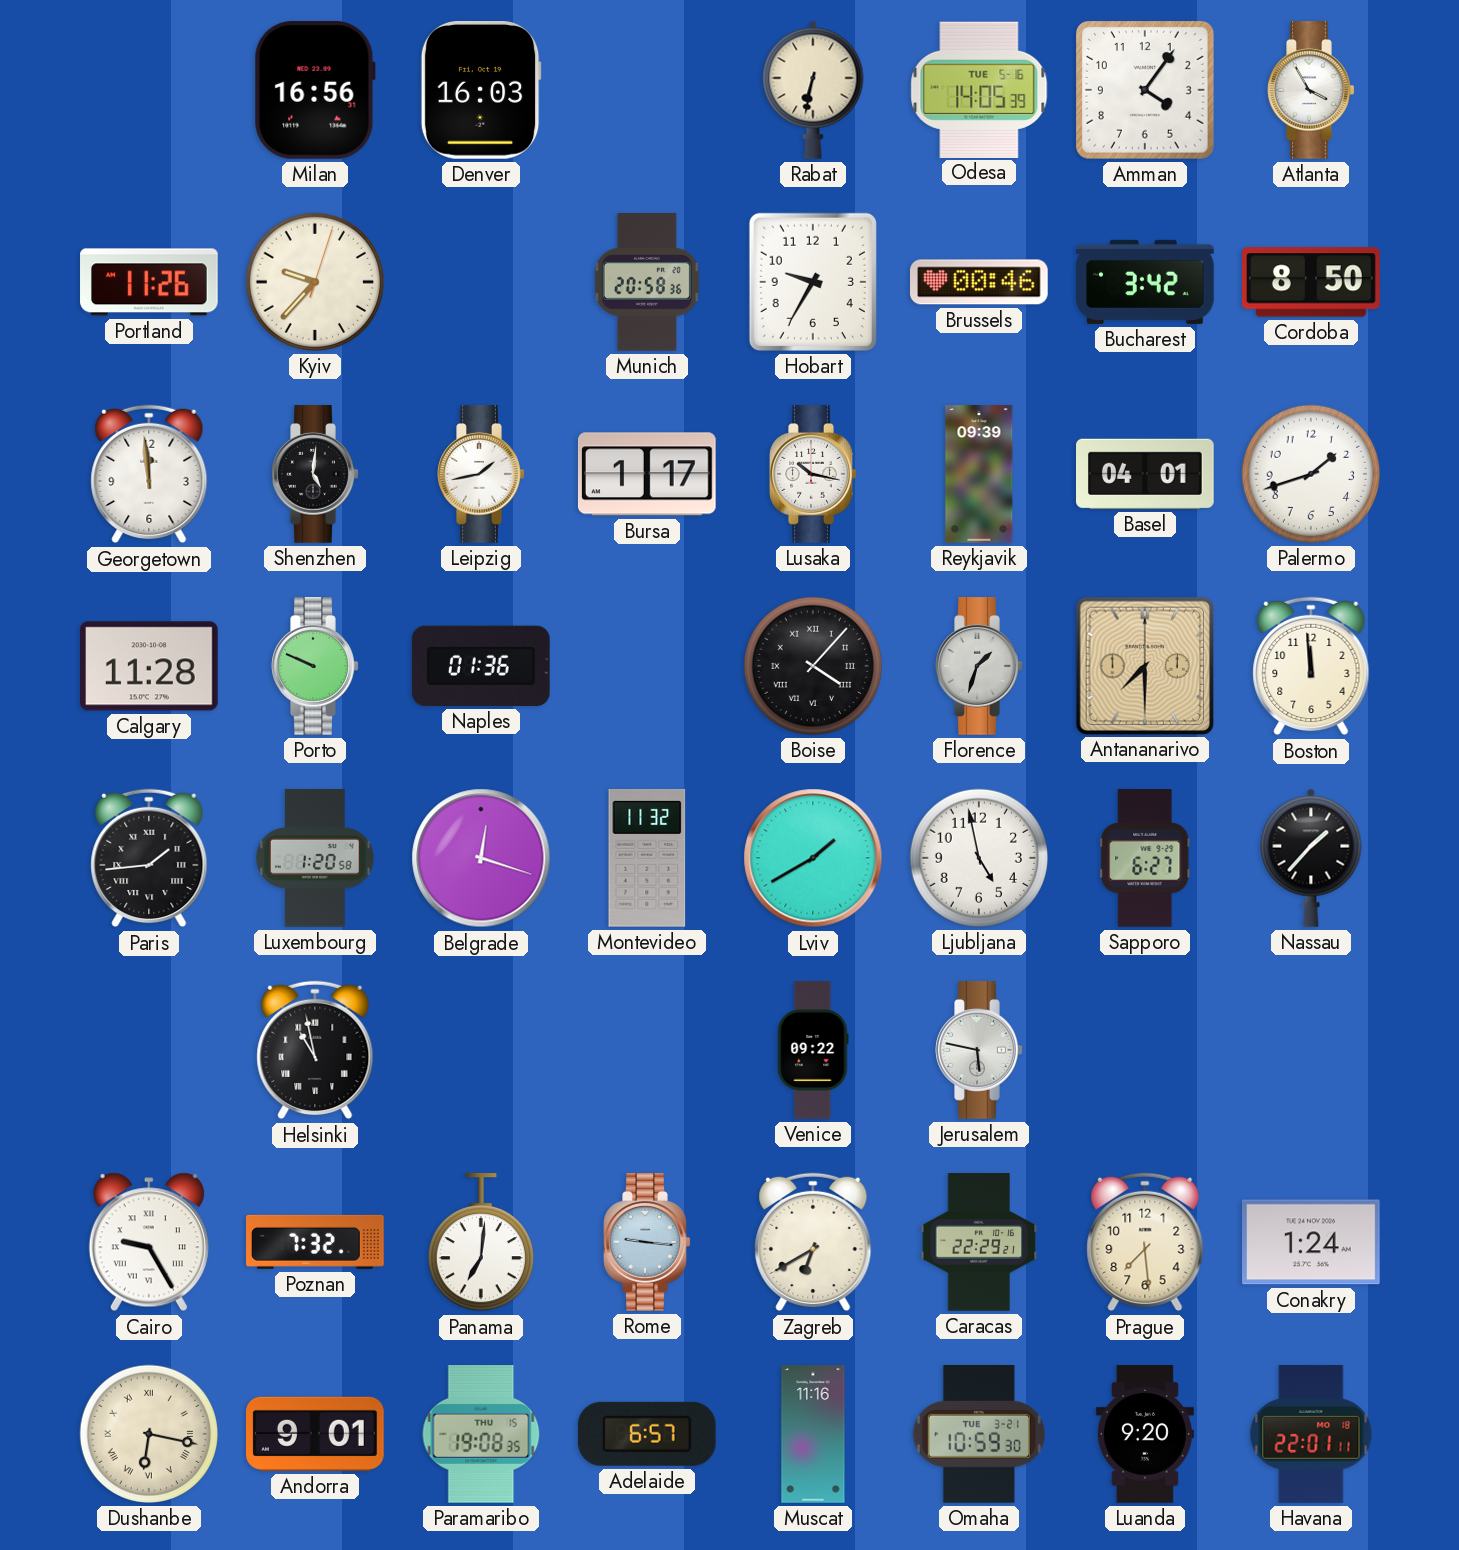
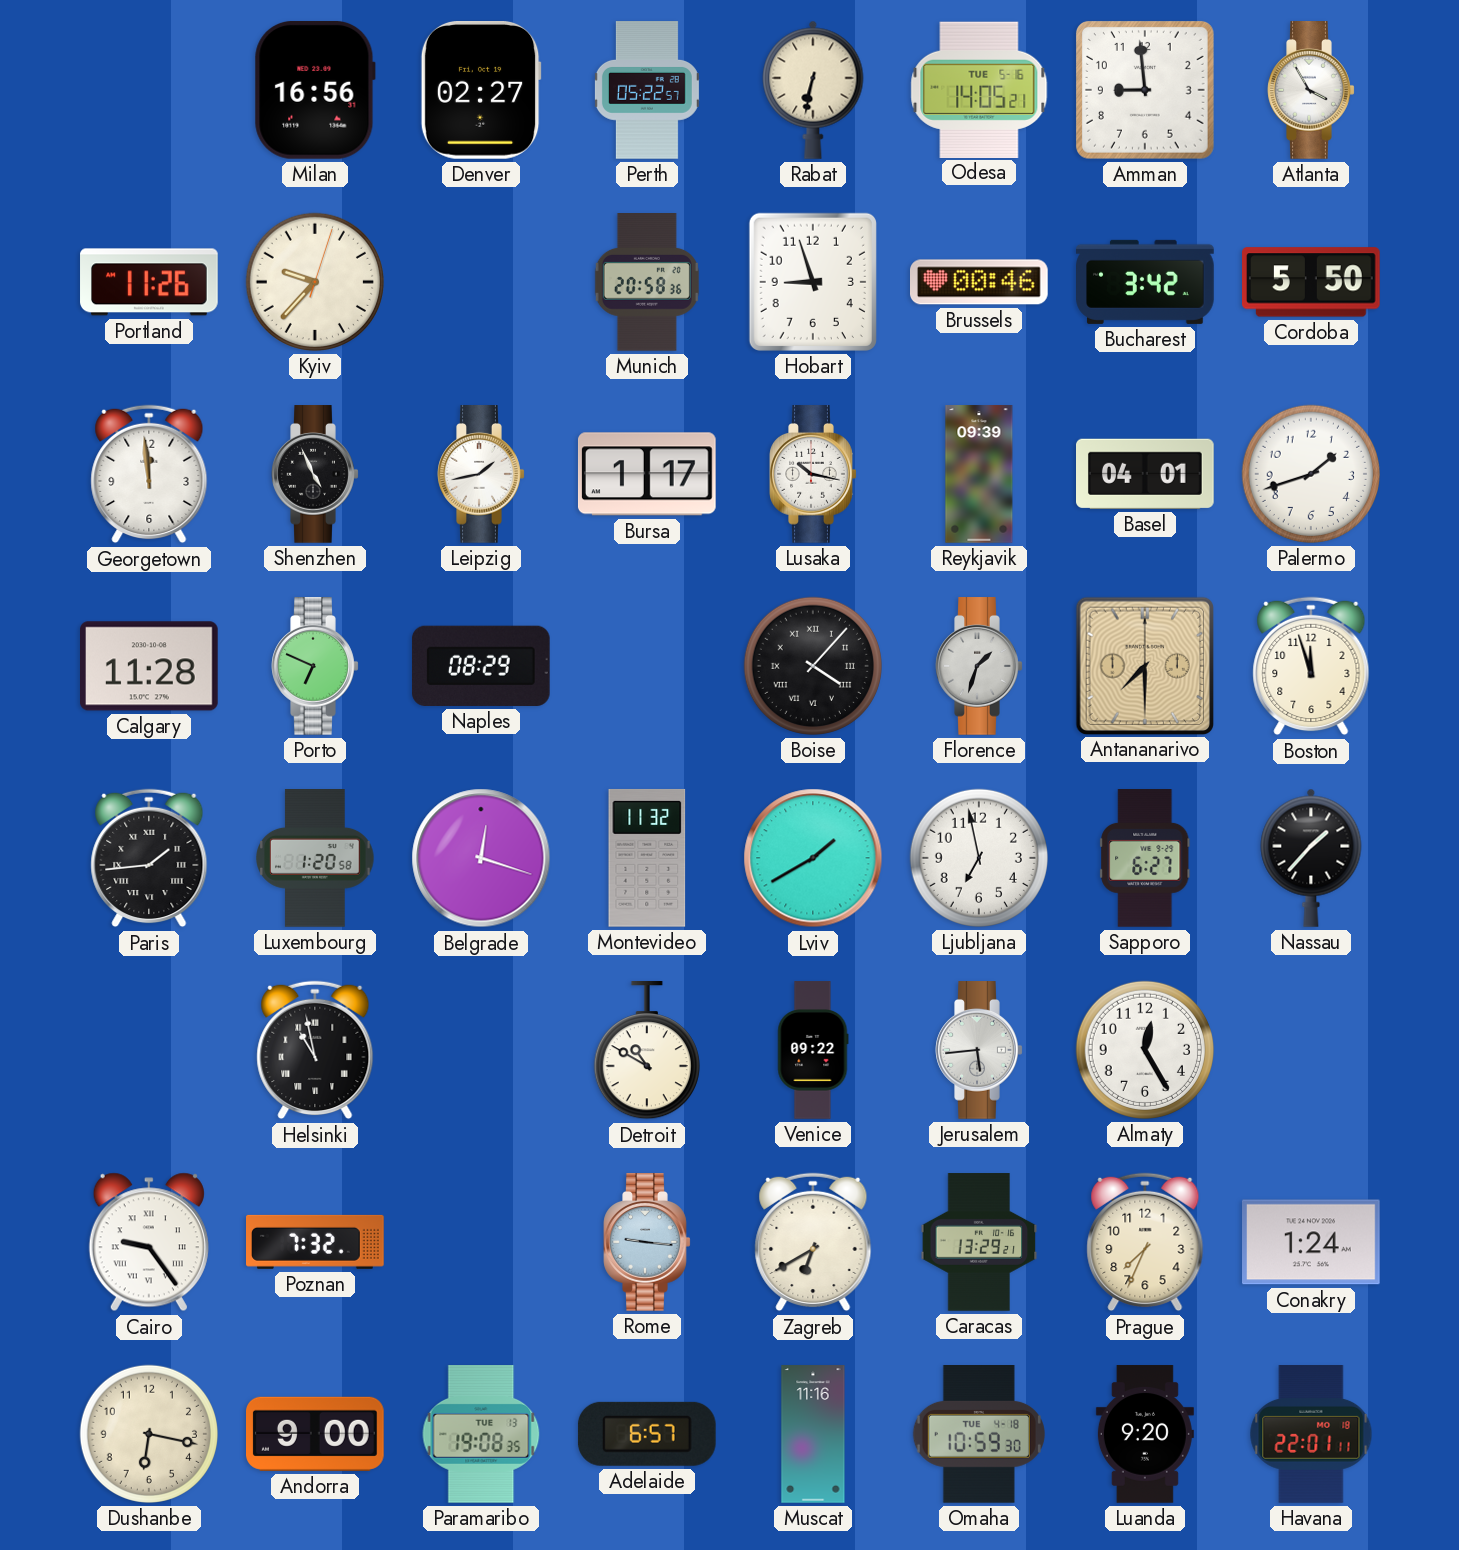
Denver: 16:03 -> 02:27
Perth: none -> 05:22
Odesa: 14:05:39 -> 14:05:21
Amman: 4:06 -> 8:59
Hobart: 9:35 -> 8:57
Cordoba: 8:50 -> 5:50
Shenzhen: 5:01 -> 4:56
Porto: 9:49 -> 6:49
Naples: 01:36 -> 08:29
Boston: 11:59 -> 11:57
Ljubljana: 4:58 -> 6:58
Detroit: none -> 10:50
Jerusalem: 5:47 -> 5:44
Almaty: none -> 12:25
Cairo: 9:25 -> 9:24
Panama: 7:01 -> none
Caracas: 22:29 -> 13:29
Prague: 7:29 -> 7:34
Dushanbe numerals: Roman -> Arabic
Andorra: 9:01 -> 9:00
Paramaribo date: THU 15 -> TUE 13
Omaha date: TUE 3-21 -> TUE 4-18
